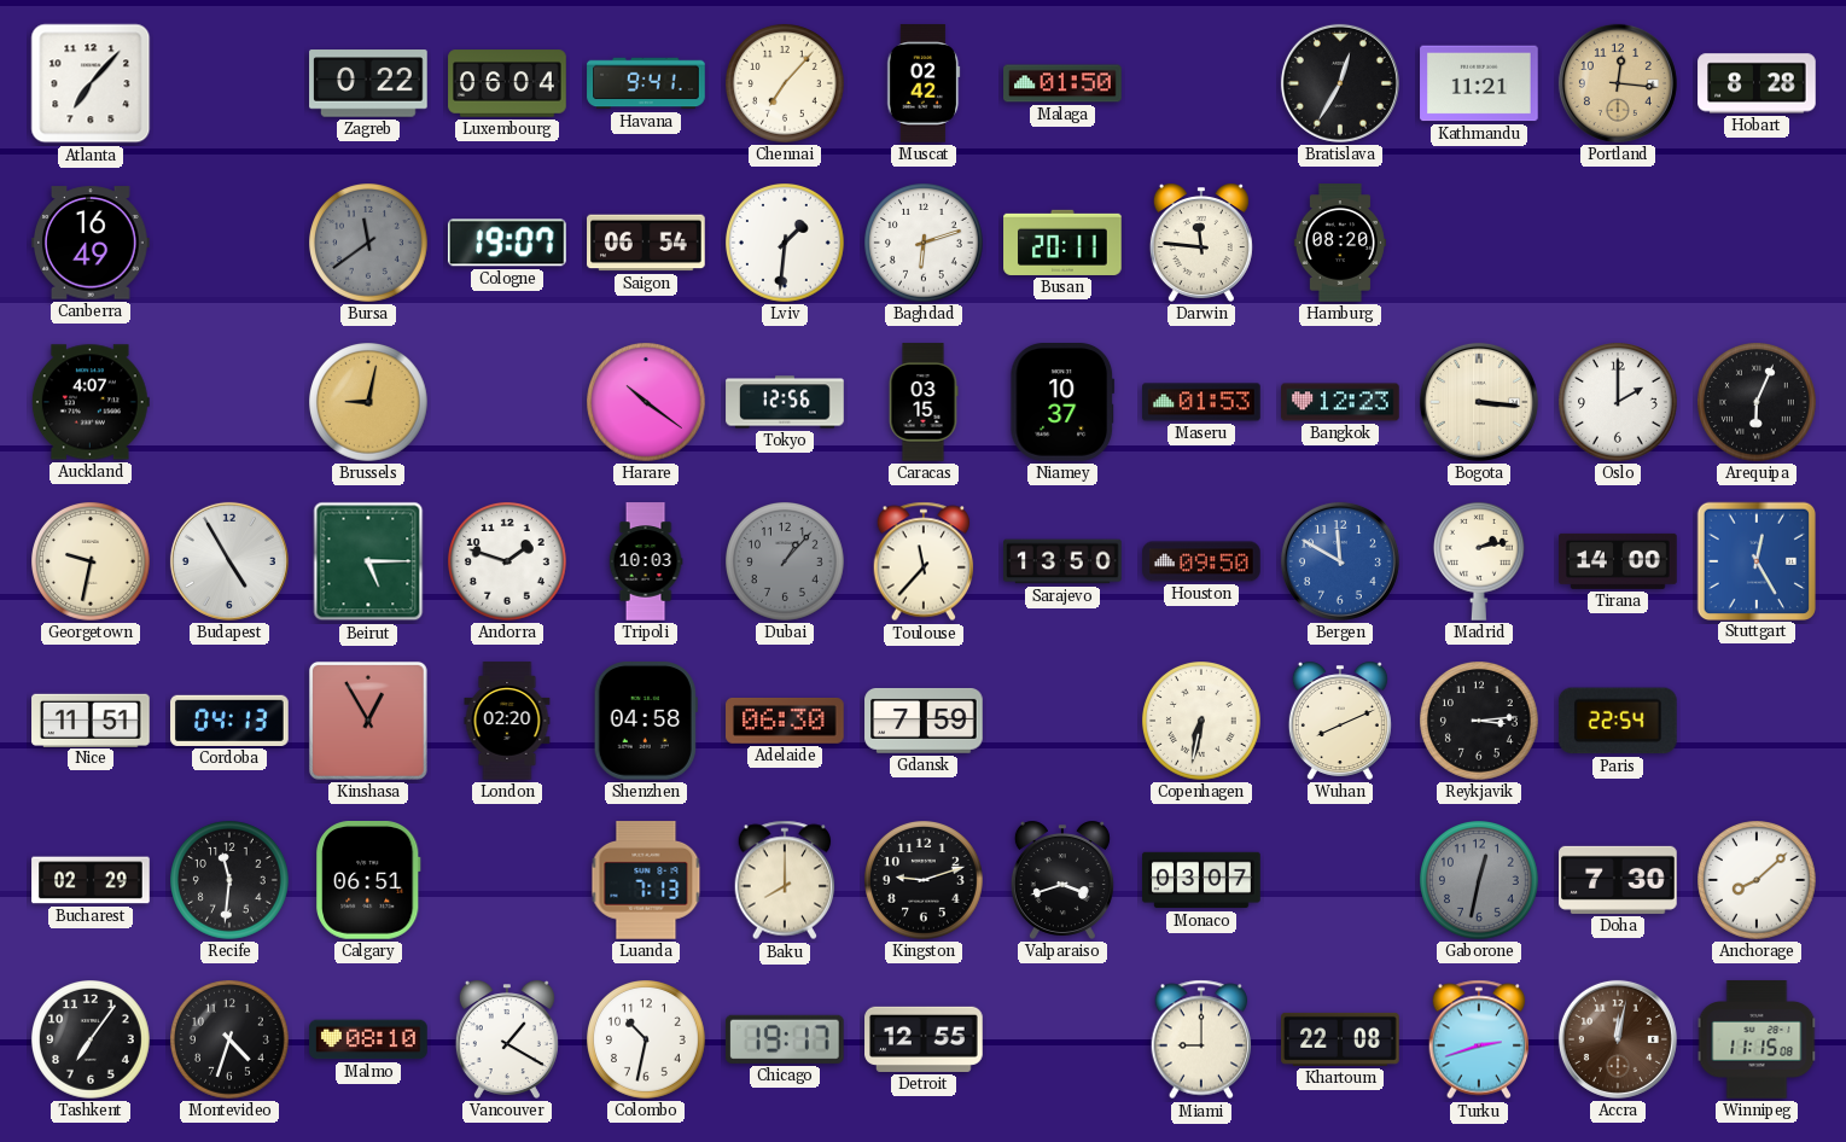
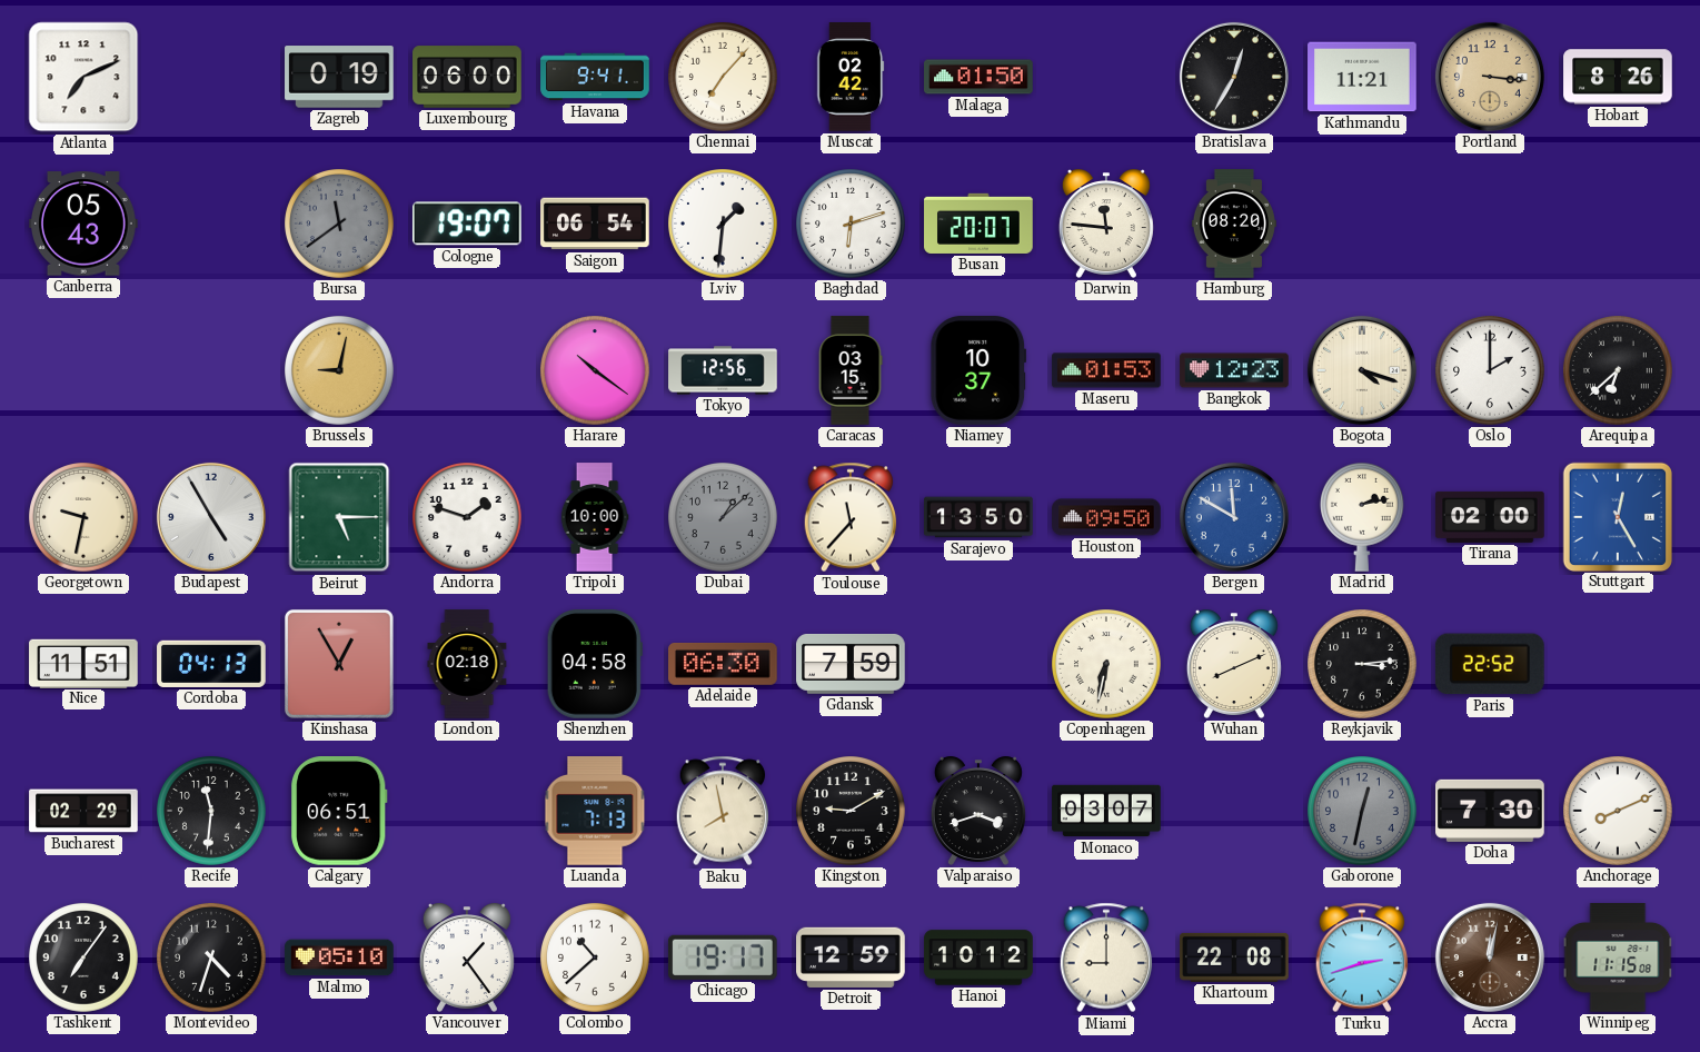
Atlanta: 7:07 -> 7:11
Zagreb: 0:22 -> 0:19
Luxembourg: 06:04 -> 06:00
Portland: 12:16 -> 3:16
Hobart: 8:28 -> 8:26
Canberra: 16:49 -> 05:43
Busan: 20:11 -> 20:07
Auckland: 4:07 -> none
Bogota: 3:16 -> 4:18
Arequipa: 6:04 -> 6:38
Tripoli: 10:03 -> 10:00
Dubai: 1:07 -> 1:08
Tirana: 14:00 -> 02:00
London: 02:20 -> 02:18
Paris: 22:54 -> 22:52
Baku: 8:00 -> 7:58
Kingston: 9:12 -> 9:10
Anchorage: 8:08 -> 8:11
Malmo: 08:10 -> 05:10
Vancouver: 1:20 -> 1:24
Colombo: 10:32 -> 10:38
Detroit: 12:55 -> 12:59
Hanoi: none -> 10:12
